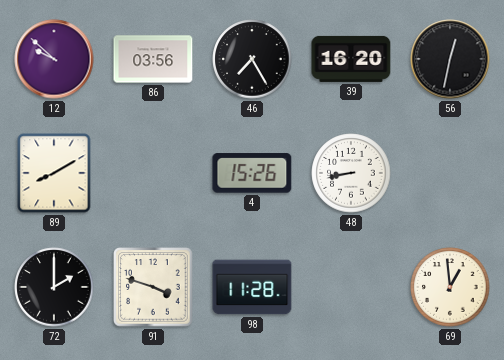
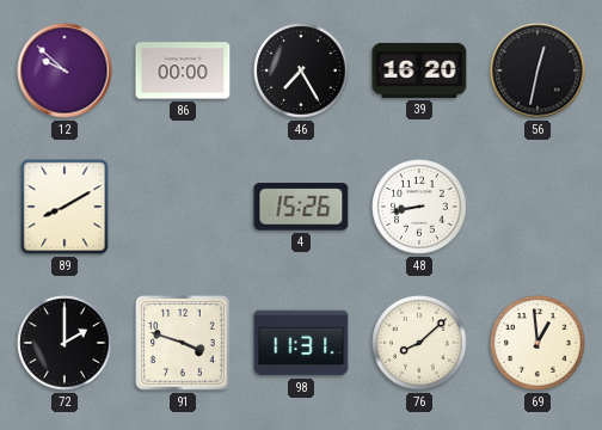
86: 03:56 -> 00:00
98: 11:28 -> 11:31
76: none -> 8:08
